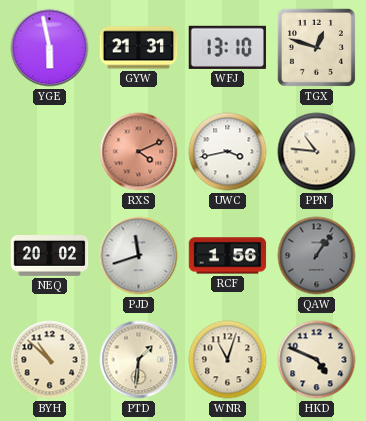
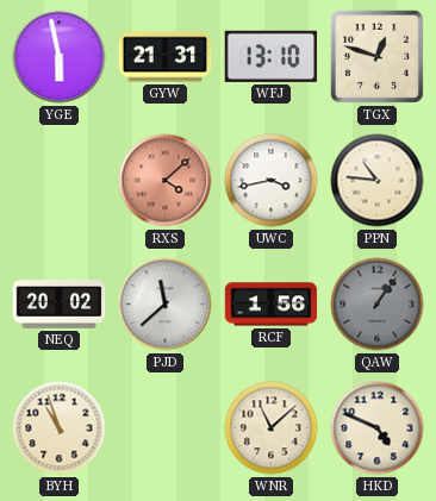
RXS: 4:11 -> 4:08
PJD: 11:42 -> 11:38
BYH: 10:52 -> 10:57
PTD: 1:31 -> none
WNR: 11:03 -> 11:08
